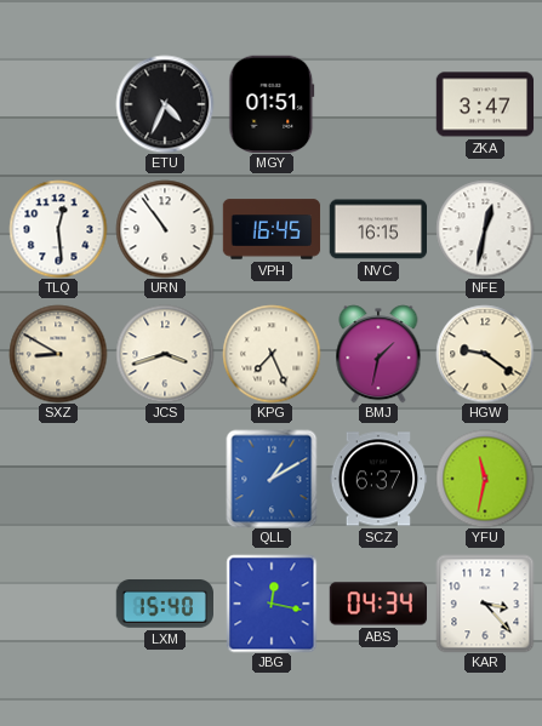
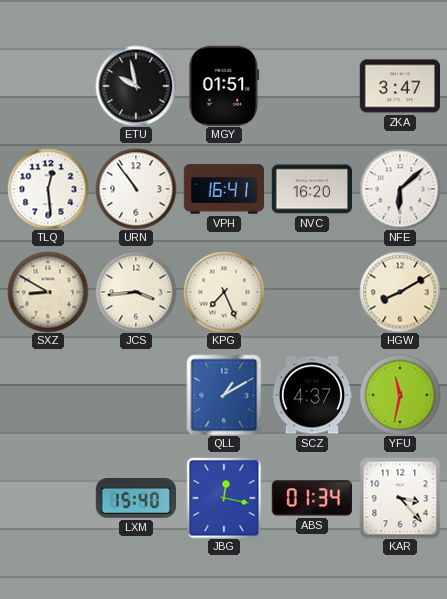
ETU: 4:34 -> 9:58
VPH: 16:45 -> 16:41
NVC: 16:15 -> 16:20
NFE: 12:32 -> 6:08
JCS: 3:42 -> 3:44
BMJ: 1:32 -> none
HGW: 9:21 -> 8:10
SCZ: 6:37 -> 4:37
ABS: 04:34 -> 01:34
